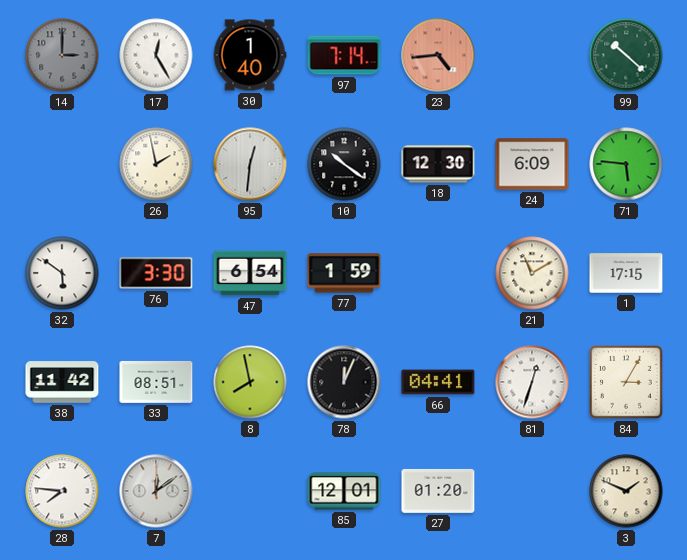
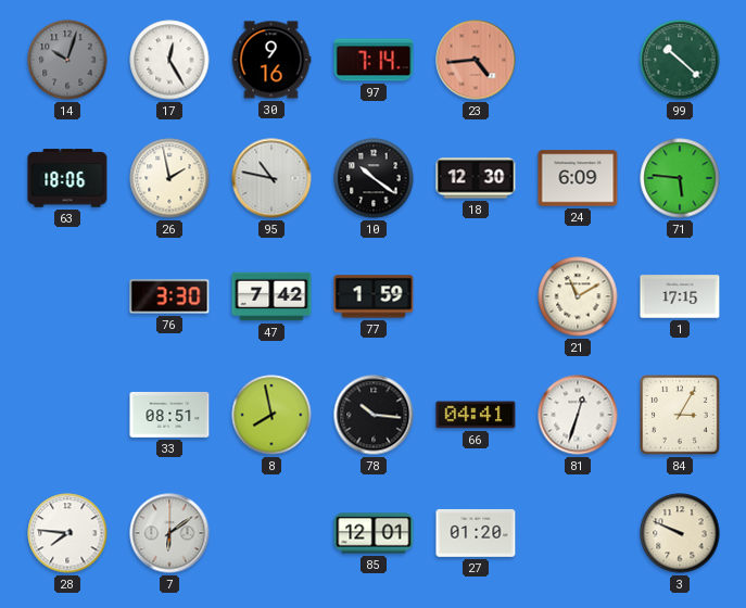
14: 3:00 -> 10:03
30: 1:40 -> 9:16
63: none -> 18:06
95: 12:31 -> 10:47
32: 5:51 -> none
47: 6:54 -> 7:42
38: 11:42 -> none
78: 12:04 -> 10:16
7: 12:09 -> 6:09
3: 1:49 -> 9:49
